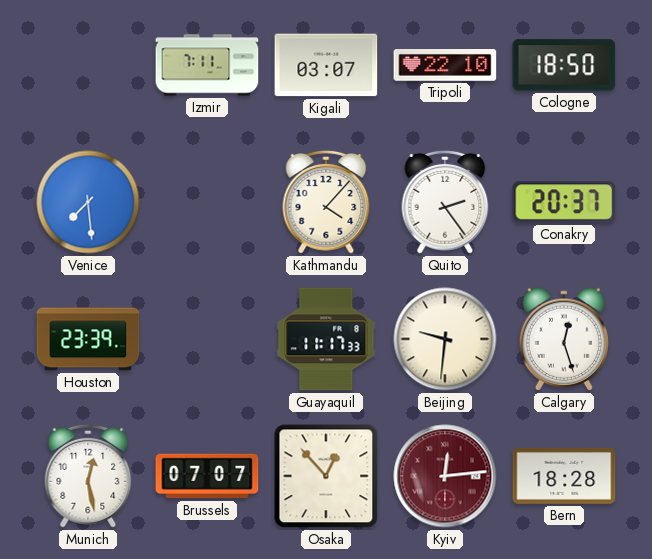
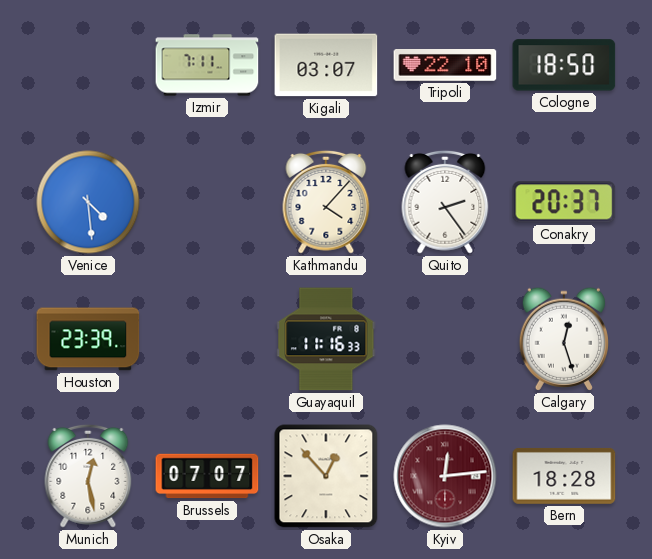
Venice: 7:29 -> 4:29
Guayaquil: 11:17 -> 11:16
Beijing: 9:31 -> none
